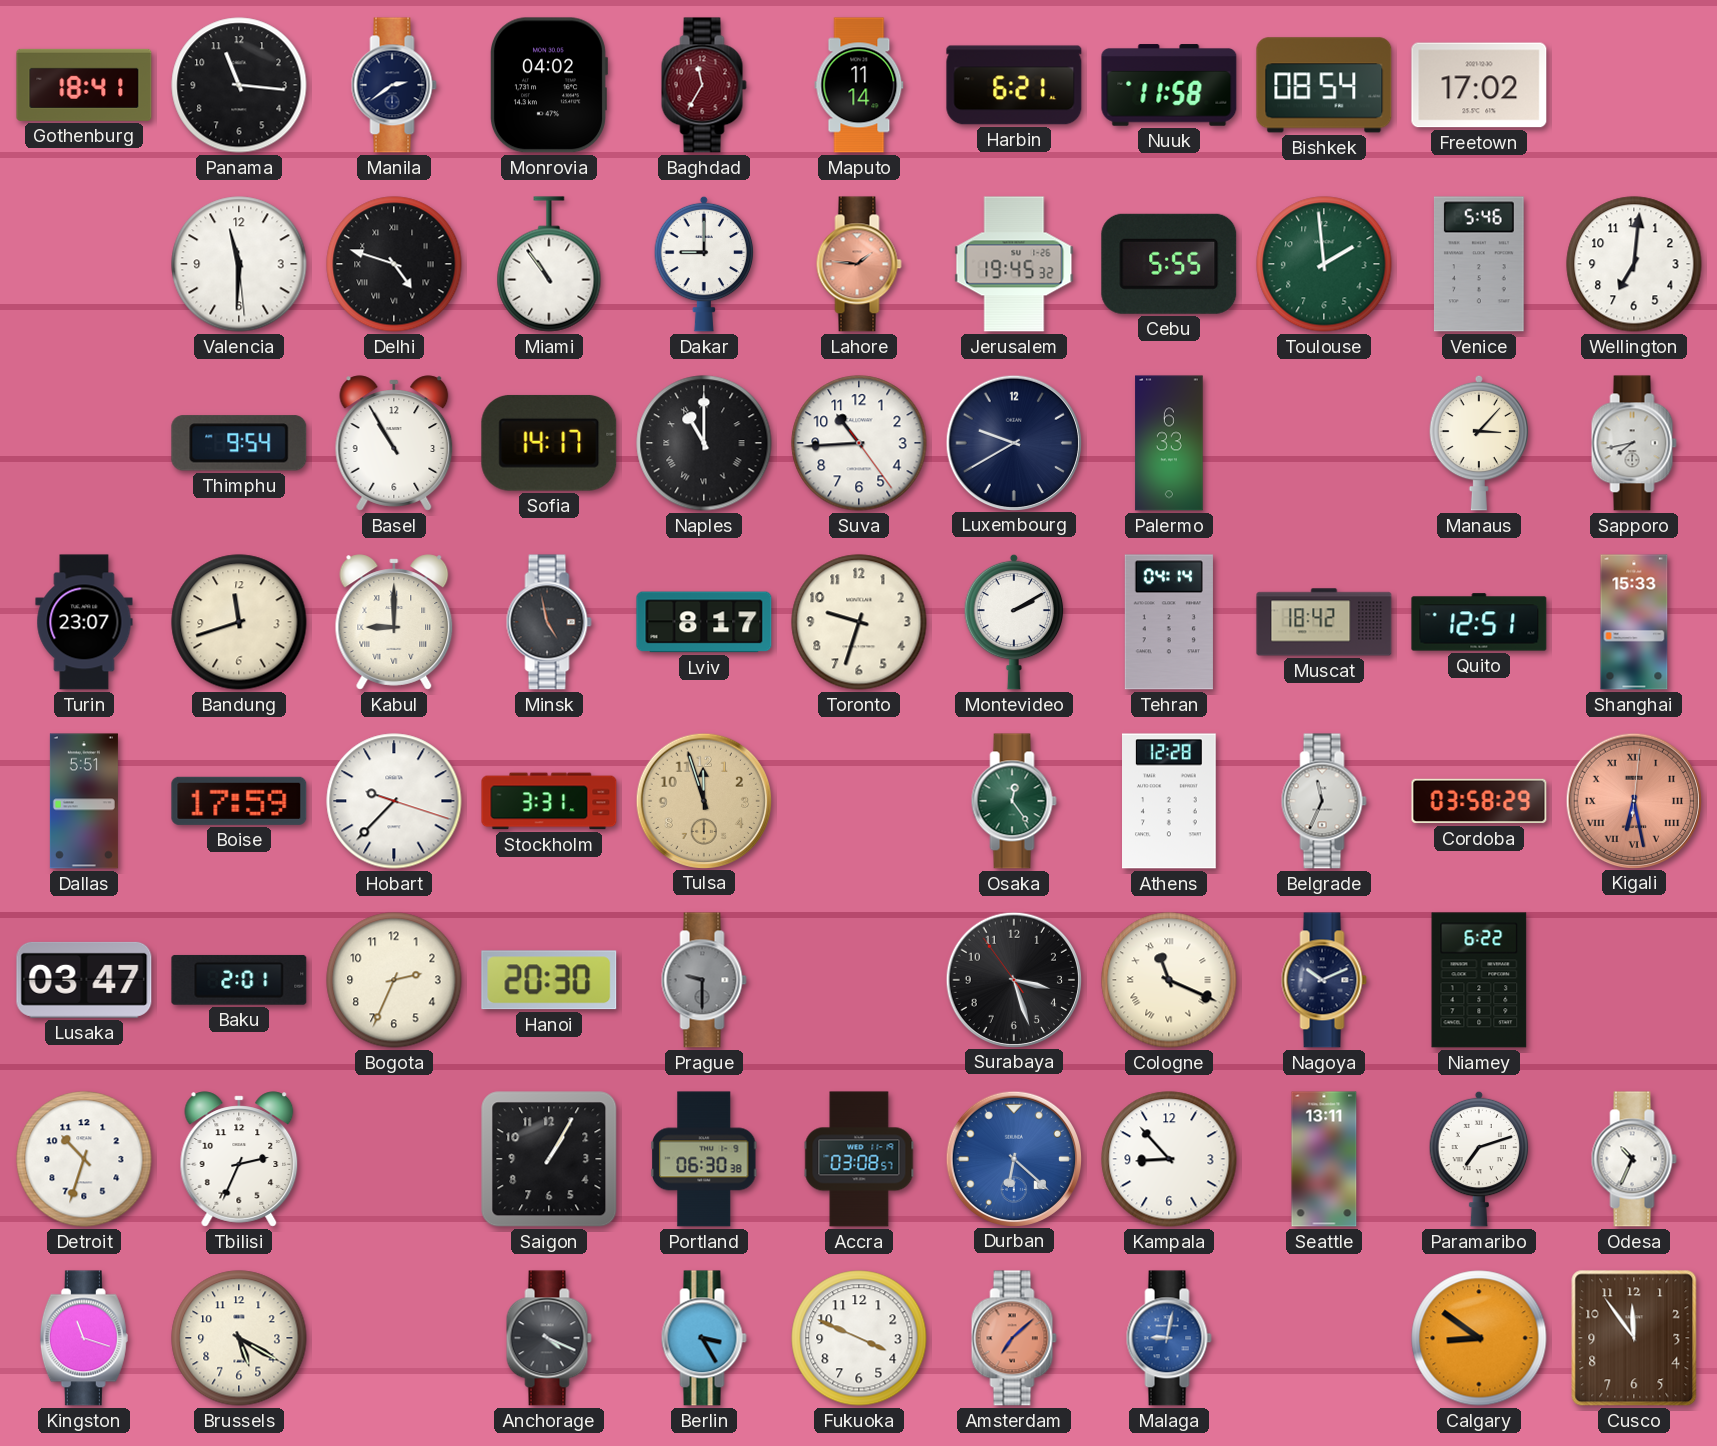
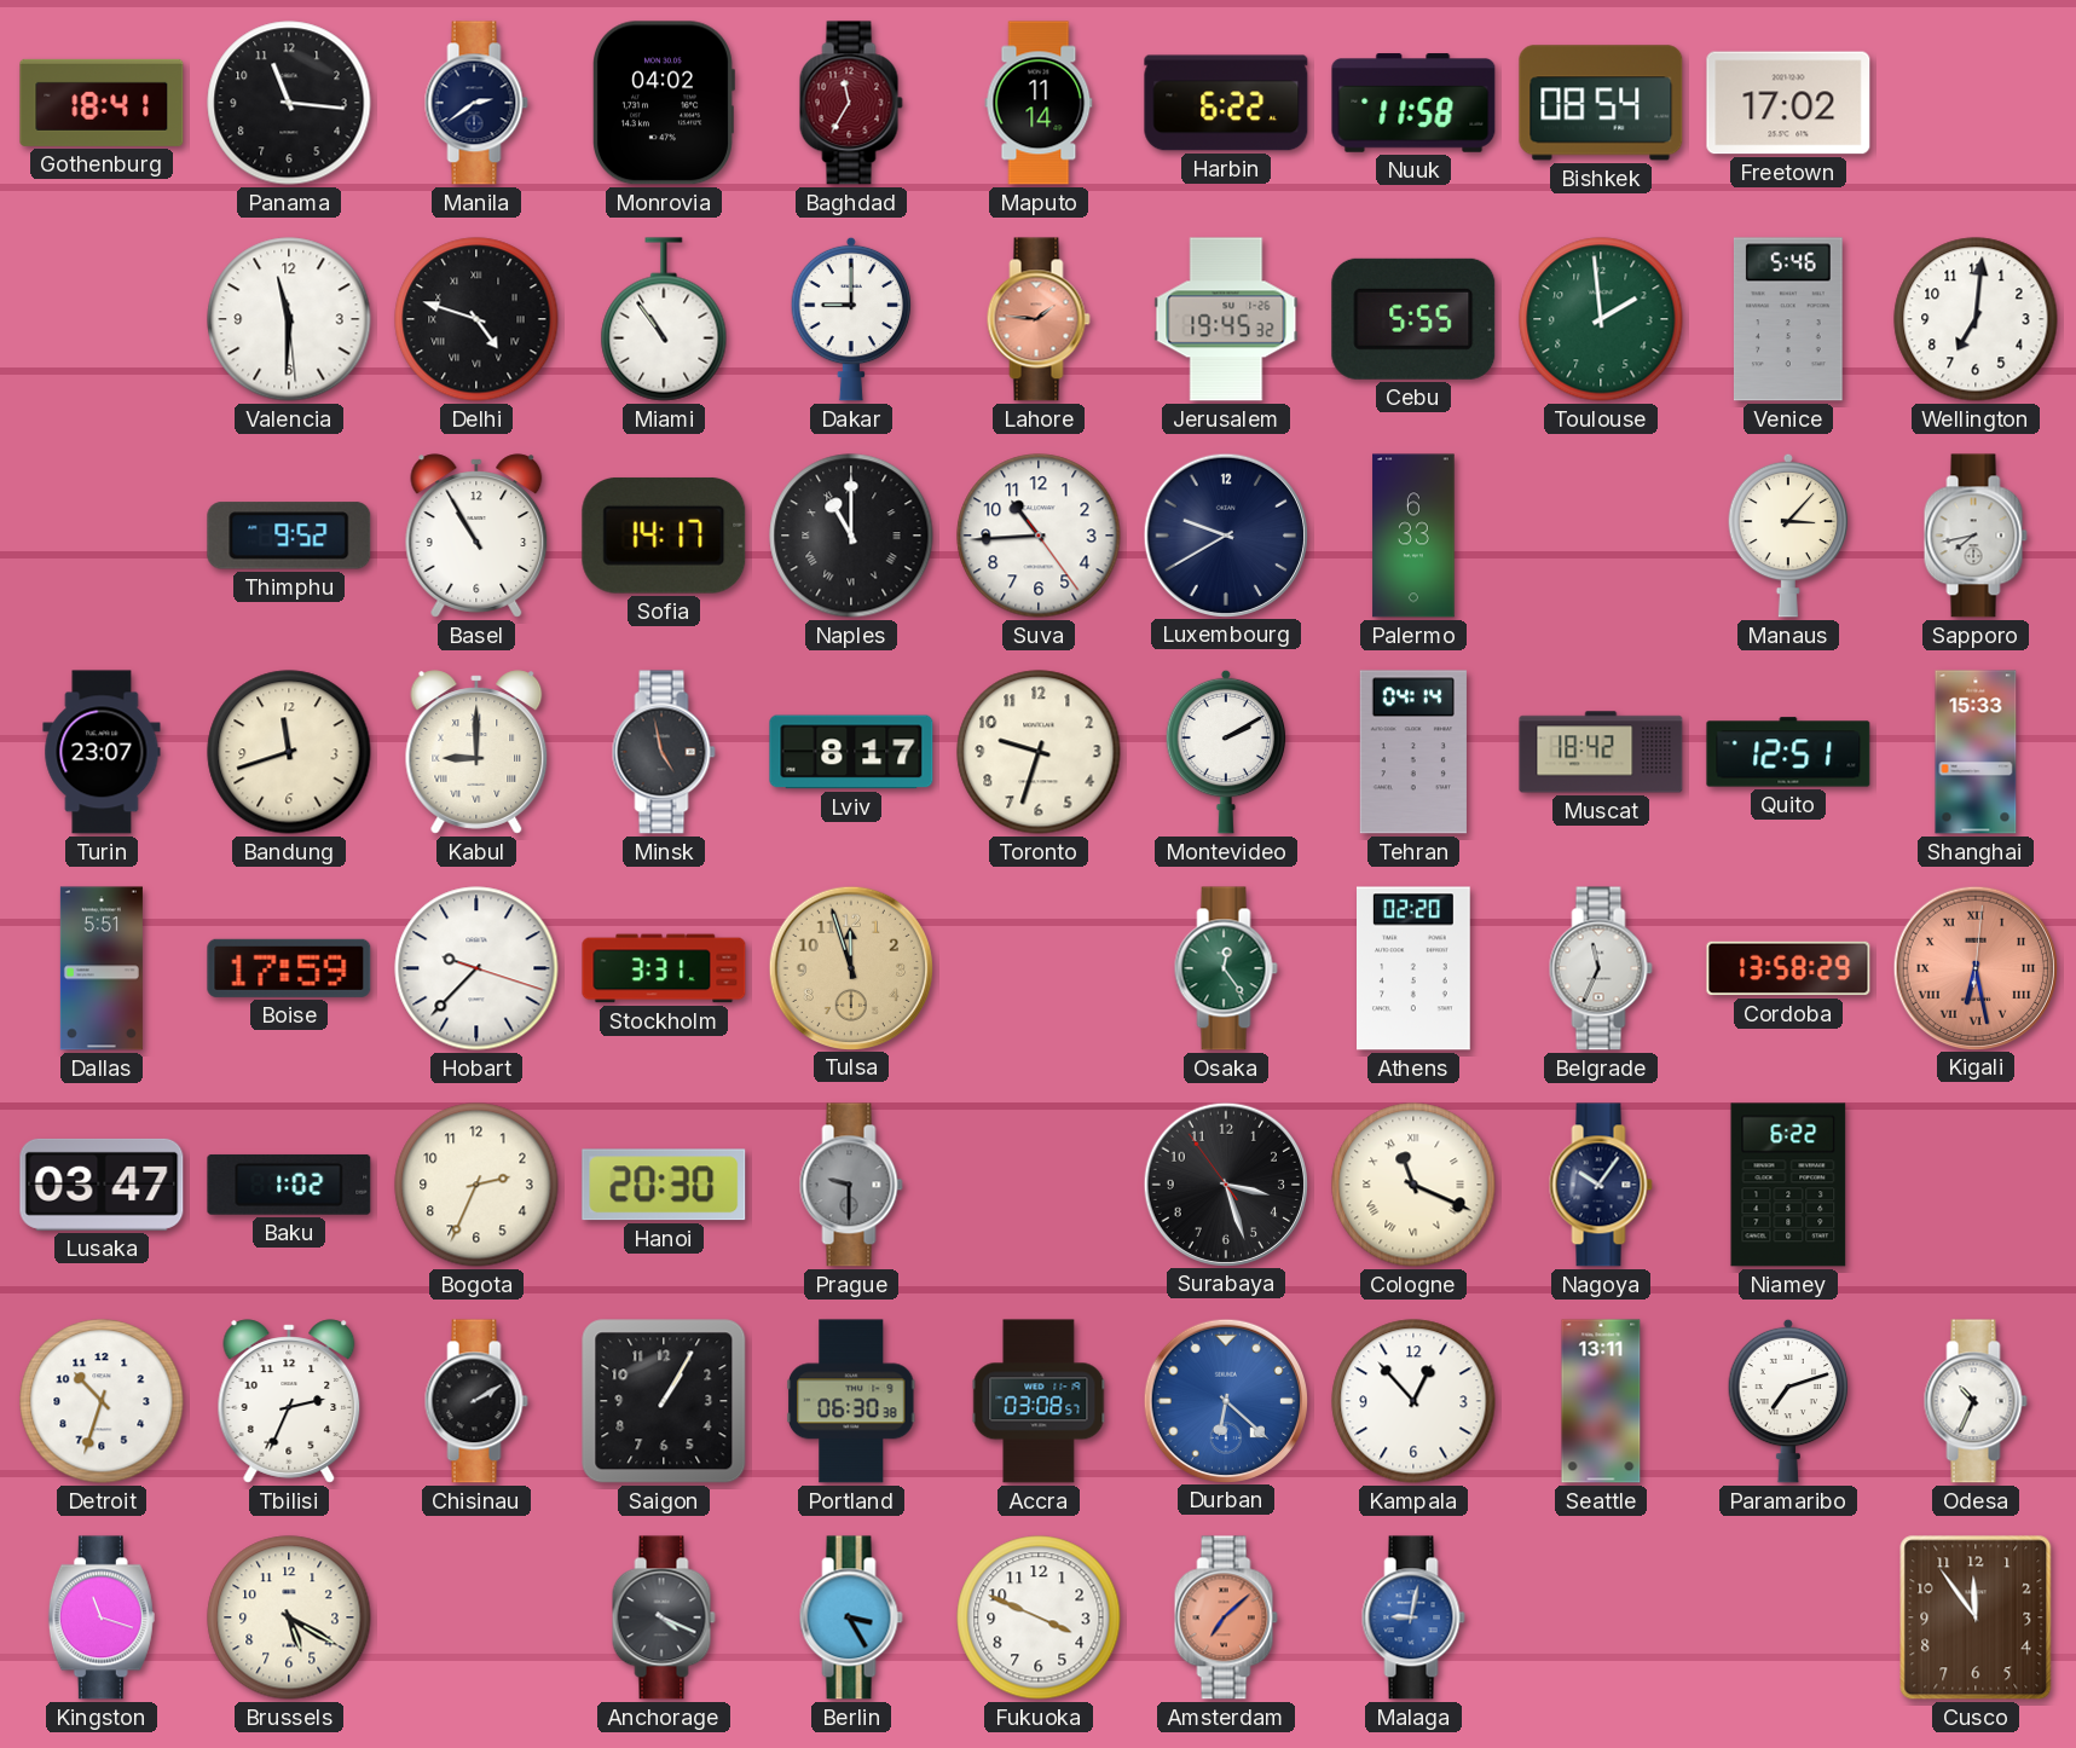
Harbin: 6:21 -> 6:22
Thimphu: 9:54 -> 9:52
Athens: 12:28 -> 02:20
Cordoba: 03:58 -> 13:58
Baku: 2:01 -> 1:02
Nagoya: 10:11 -> 10:06
Chisinau: none -> 2:10
Kampala: 8:53 -> 12:53
Calgary: 8:51 -> none
